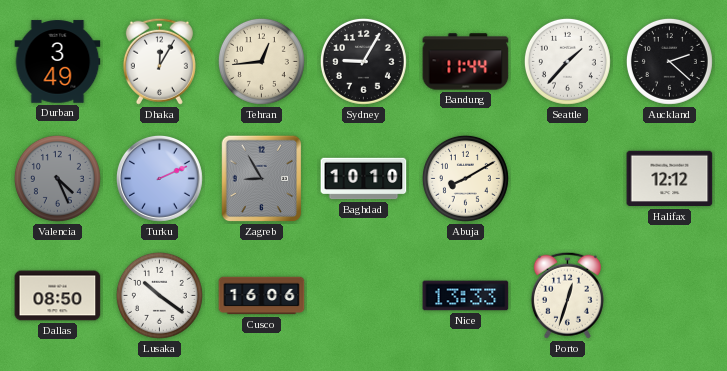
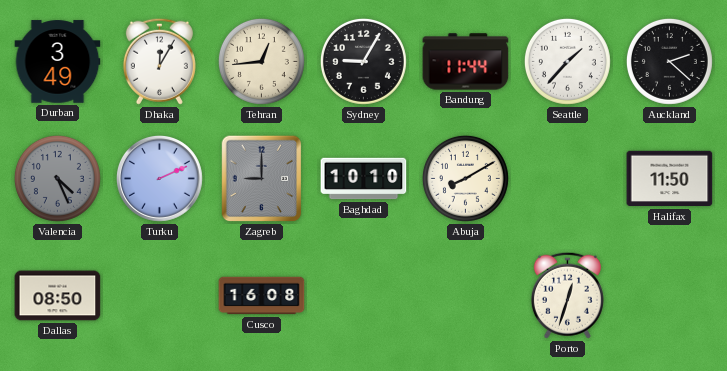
Zagreb: 8:55 -> 9:00
Halifax: 12:12 -> 11:50
Lusaka: 10:21 -> none
Cusco: 16:06 -> 16:08
Nice: 13:33 -> none
